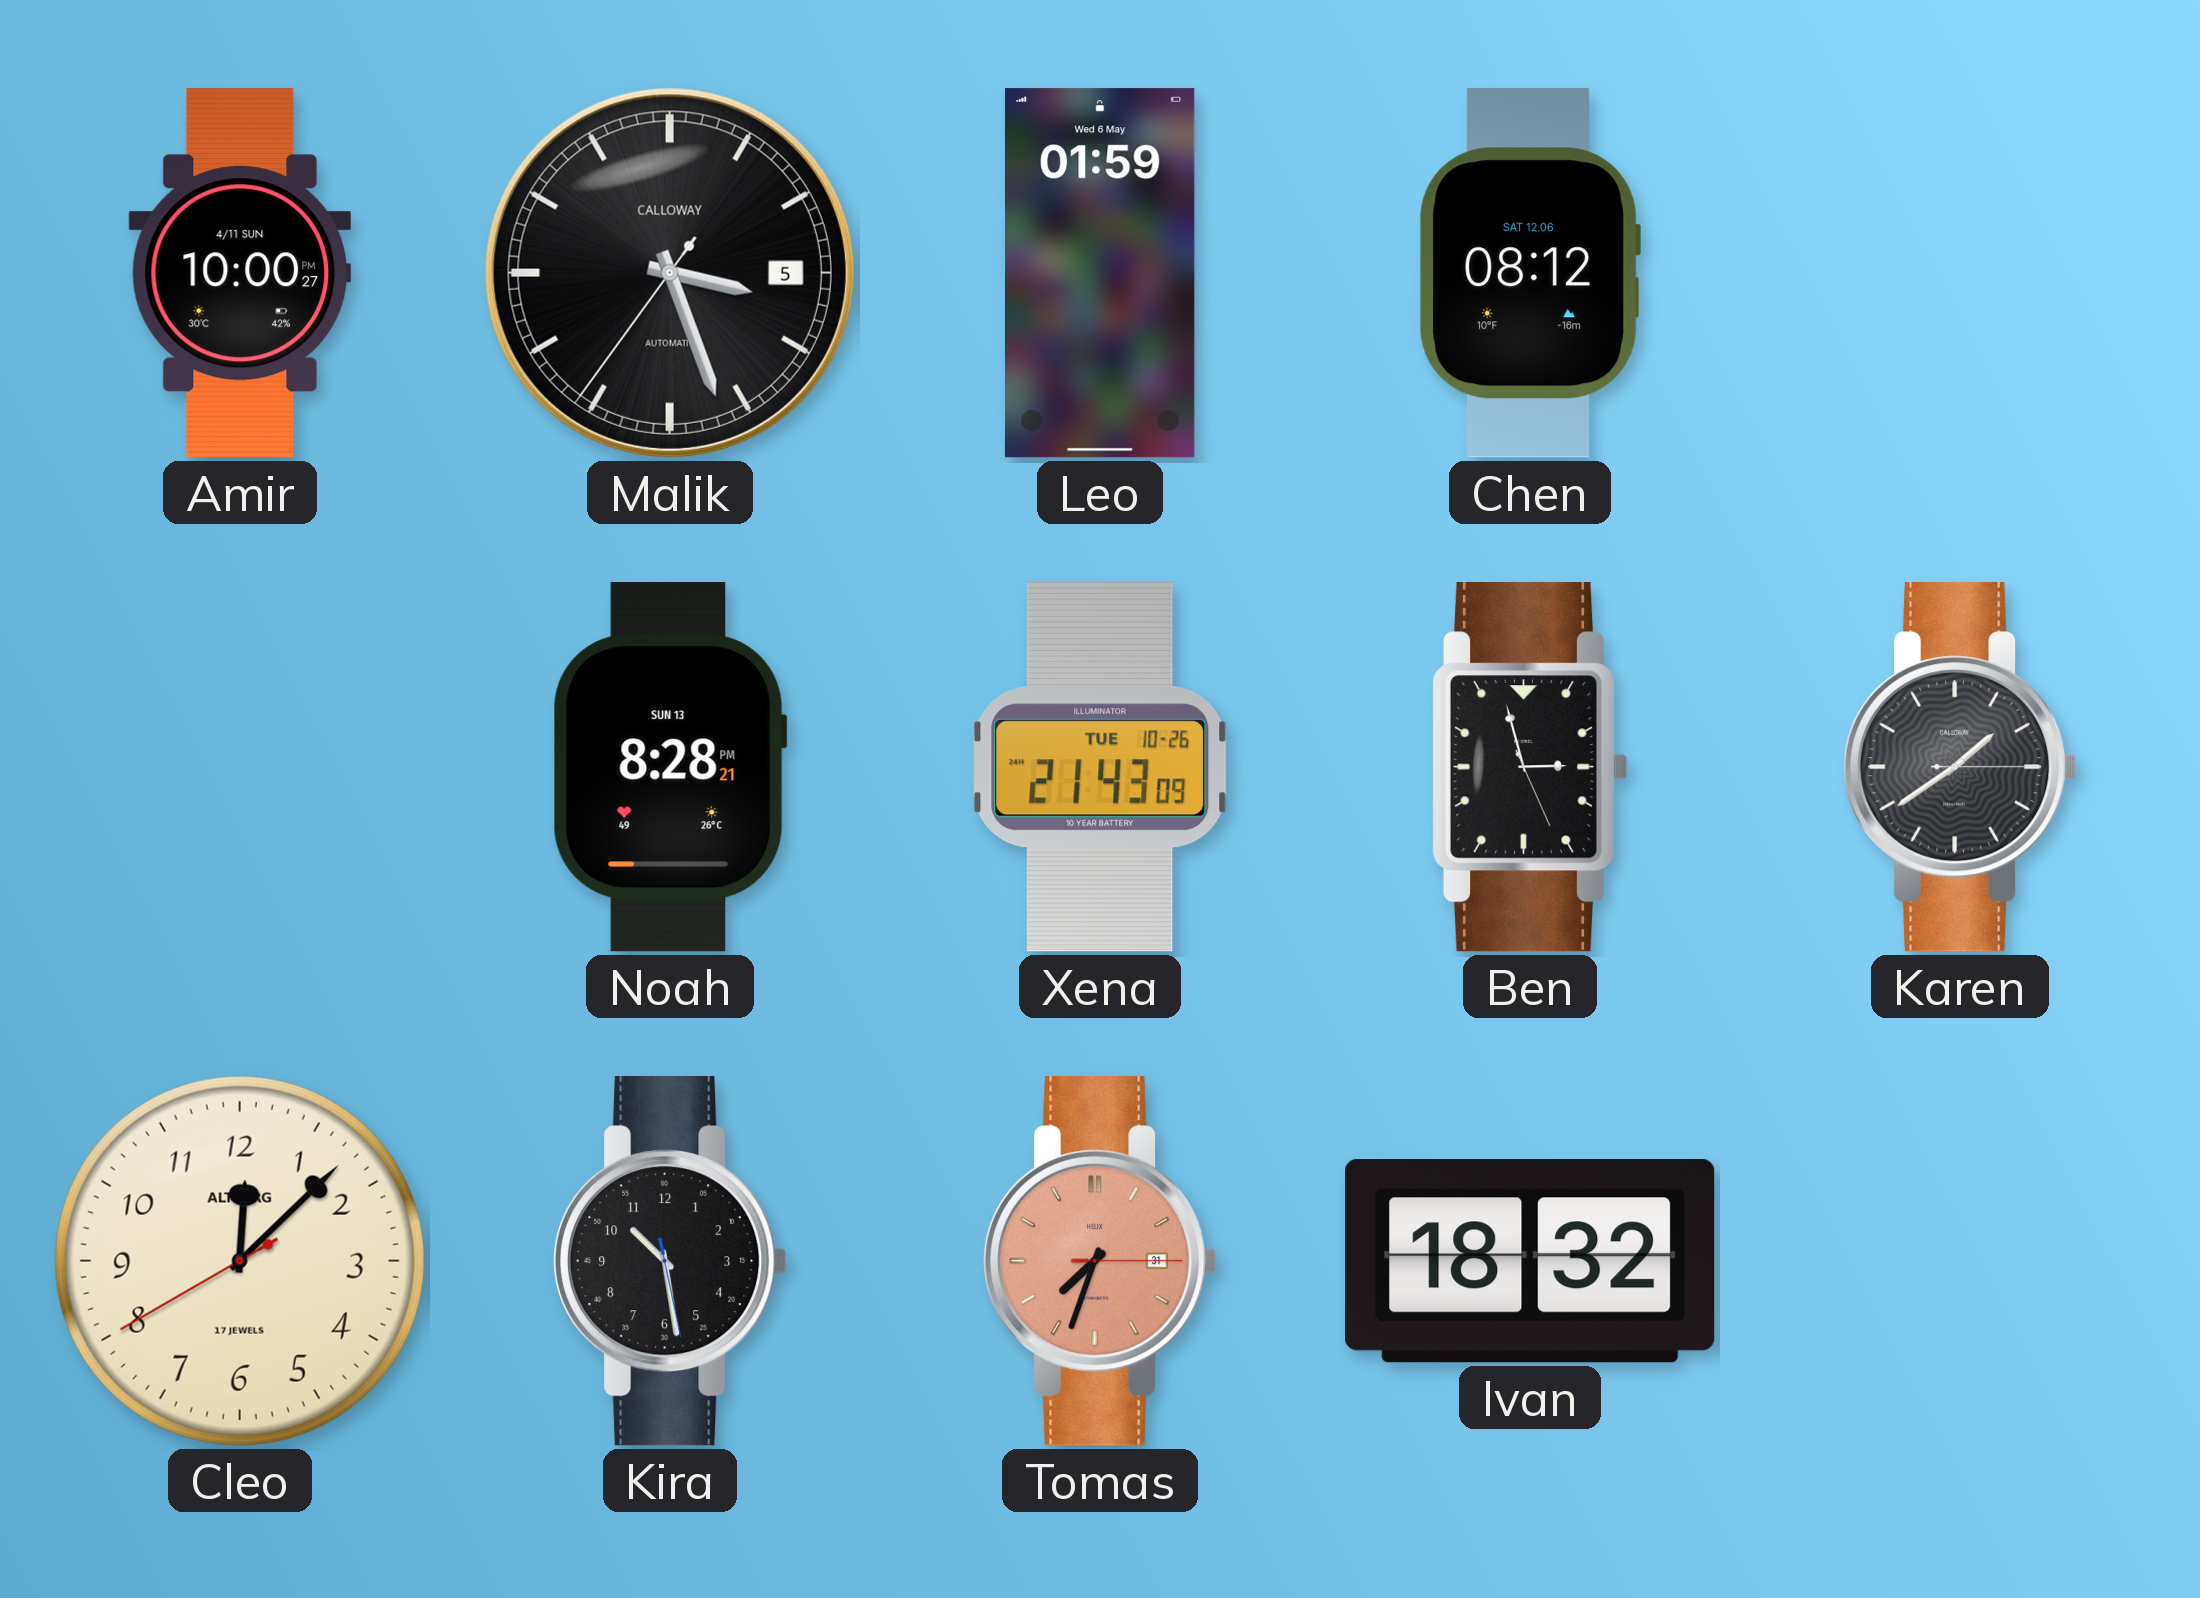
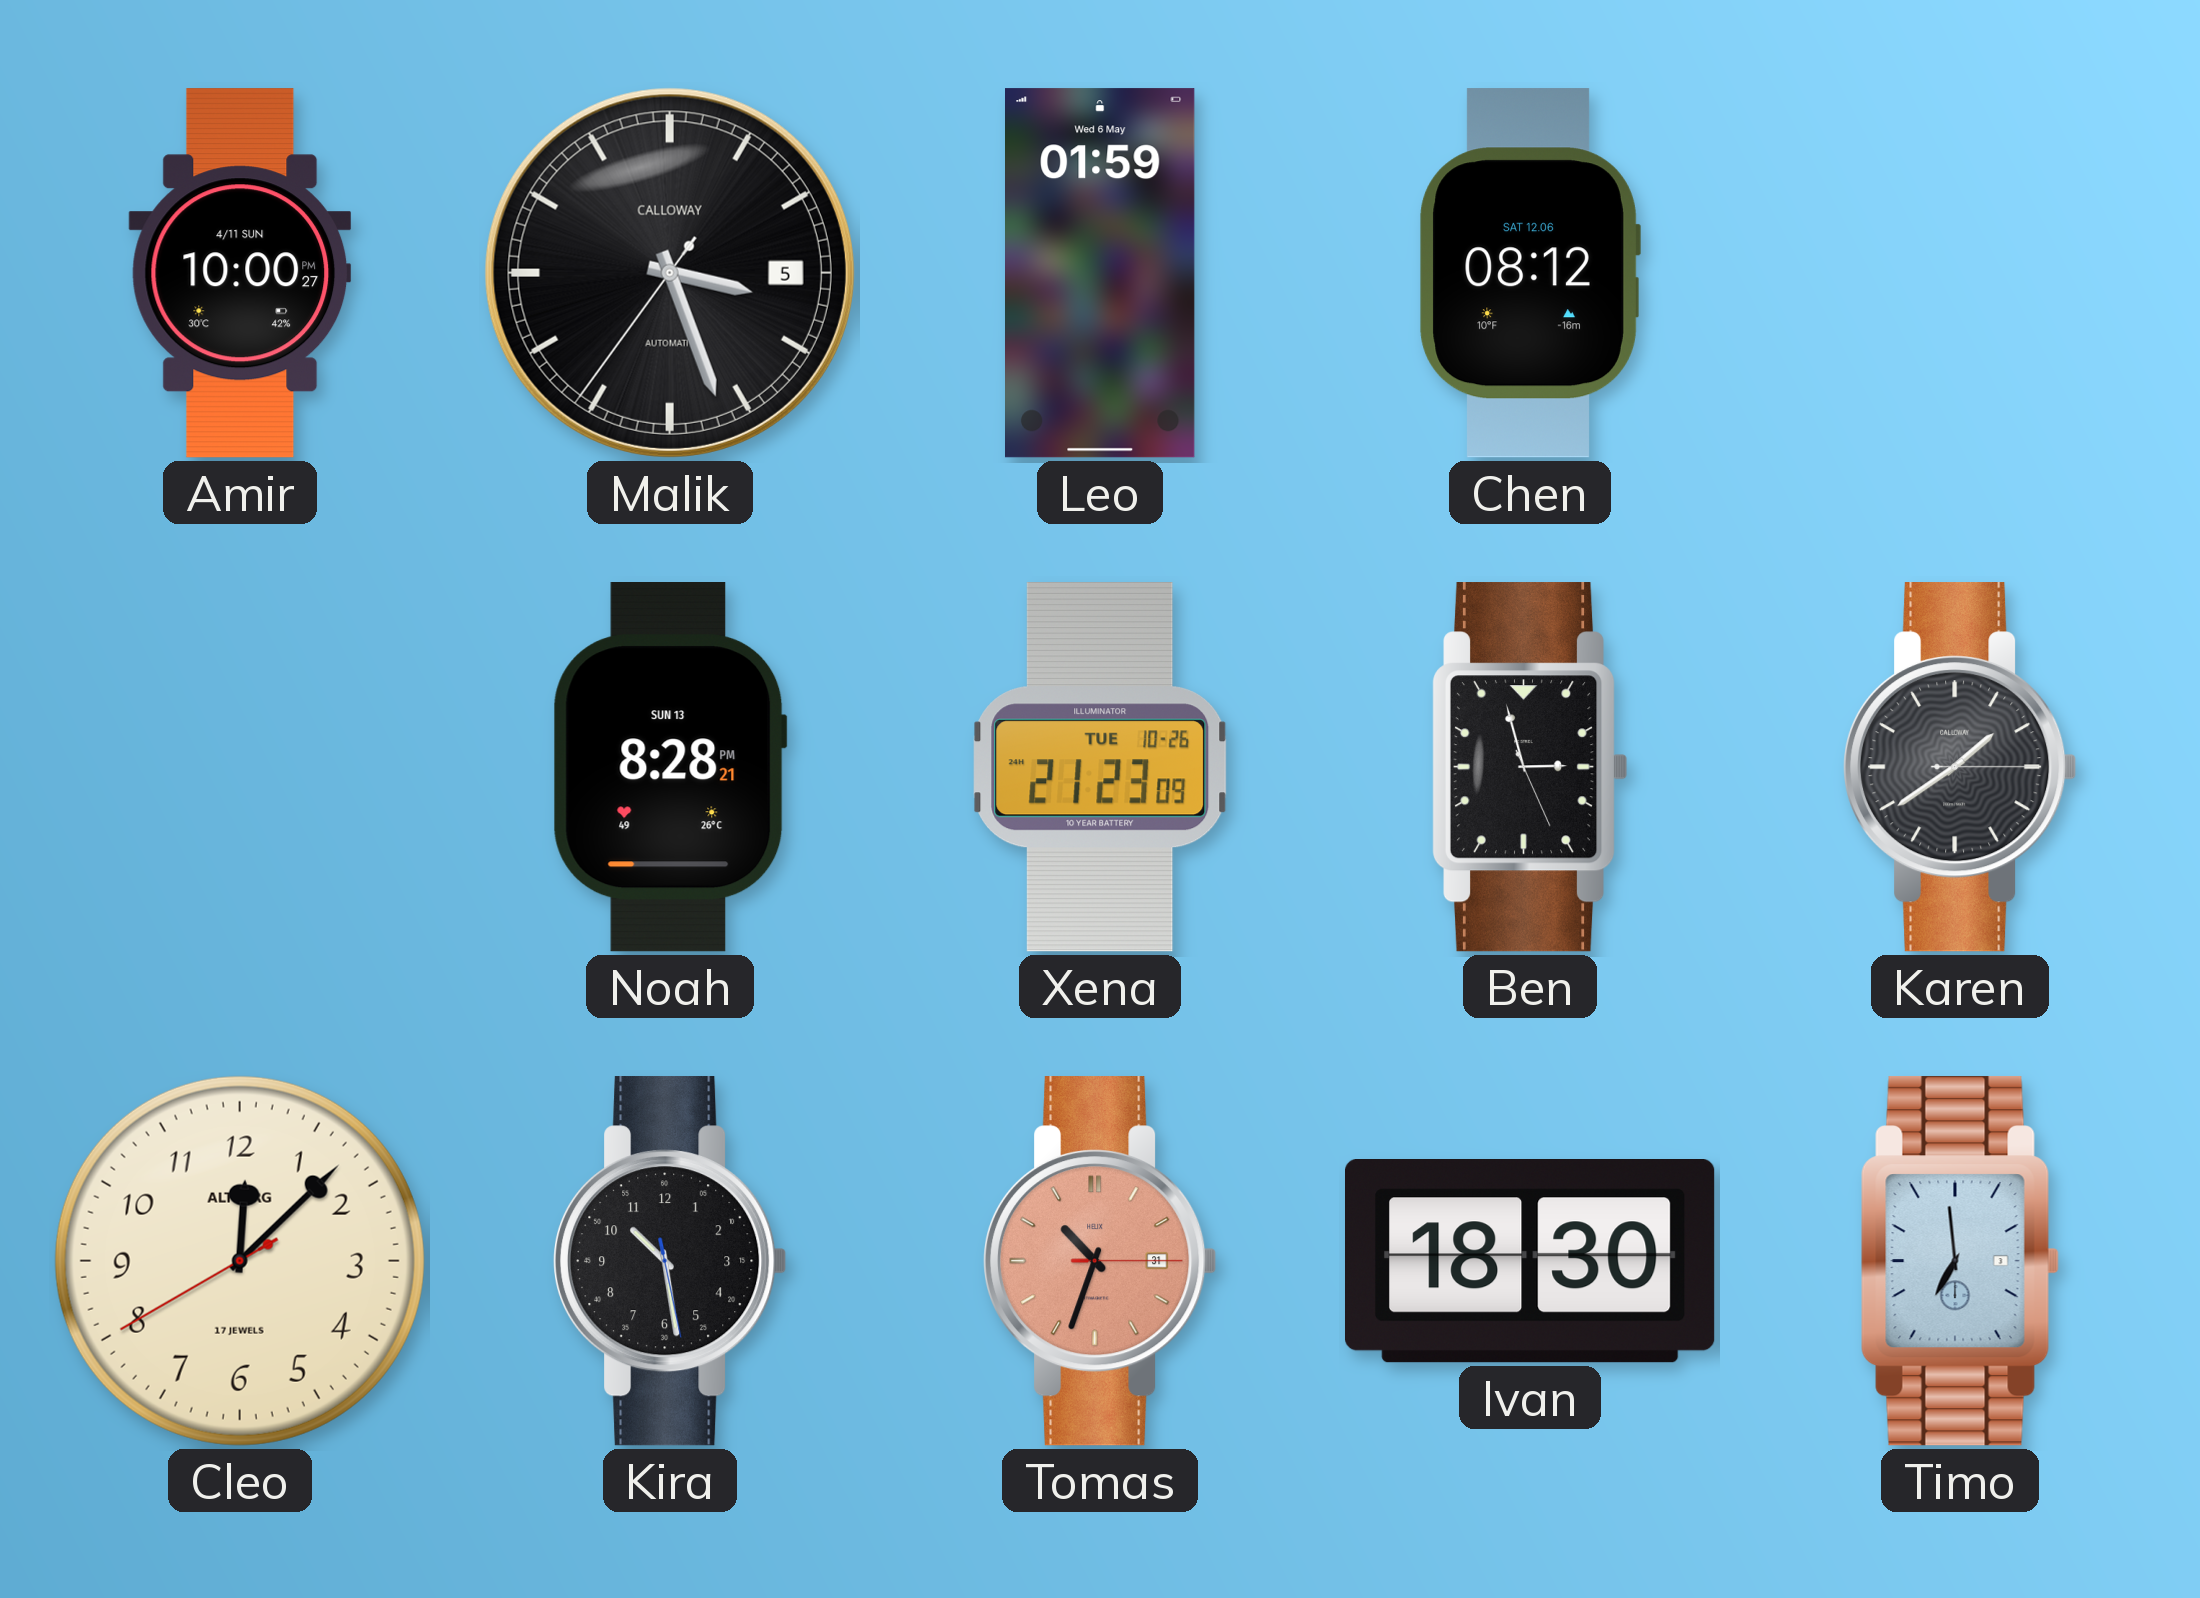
Xena: 21:43 -> 21:23
Tomas: 7:33 -> 10:33
Ivan: 18:32 -> 18:30
Timo: none -> 6:59
